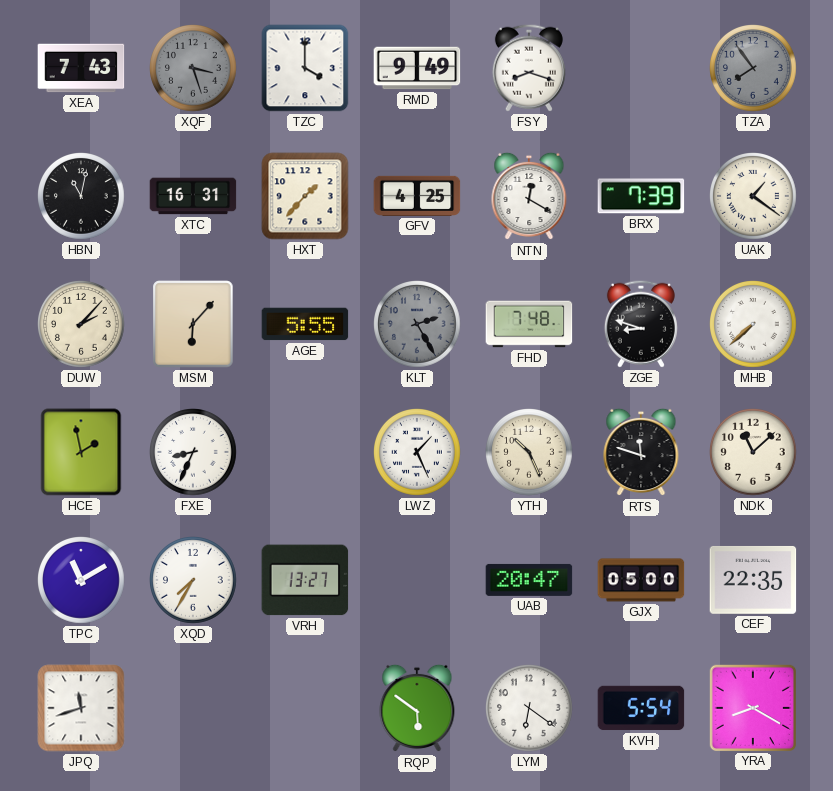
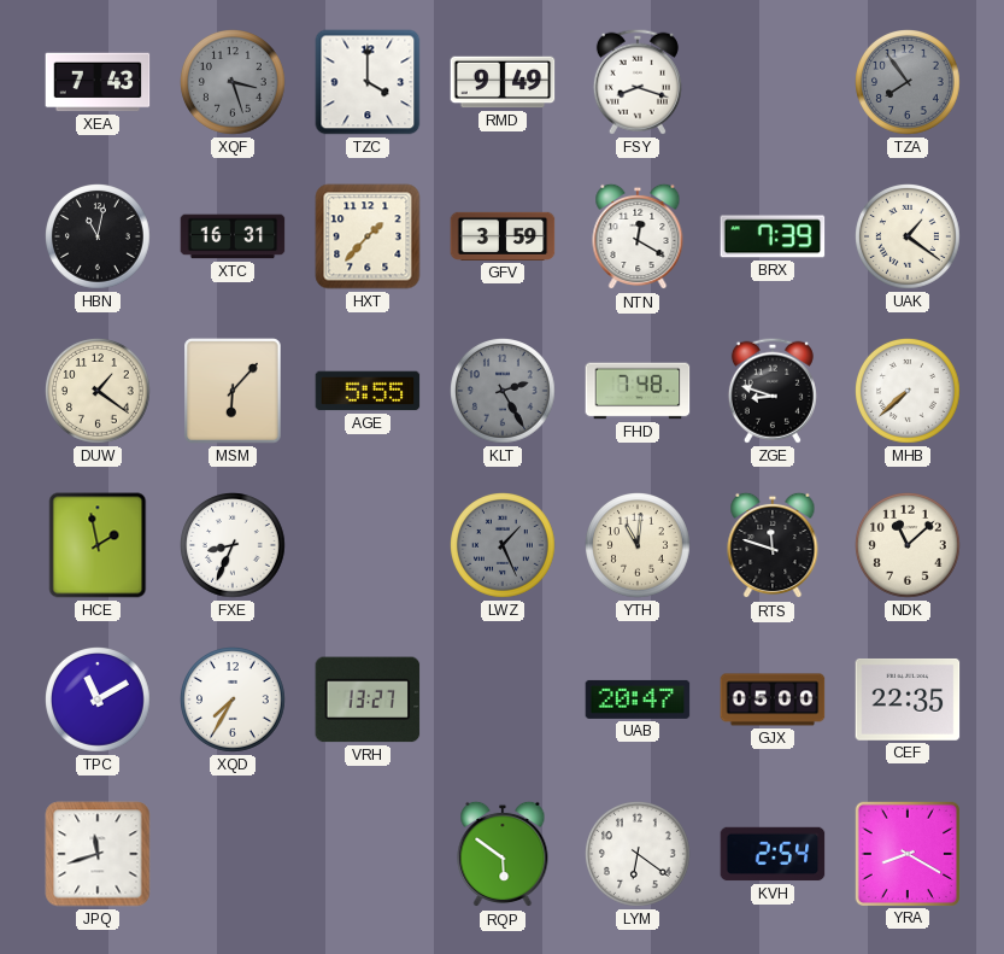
GFV: 4:25 -> 3:59
DUW: 2:07 -> 1:21
LWZ dial: white -> grey
YTH: 10:26 -> 11:01
KVH: 5:54 -> 2:54
